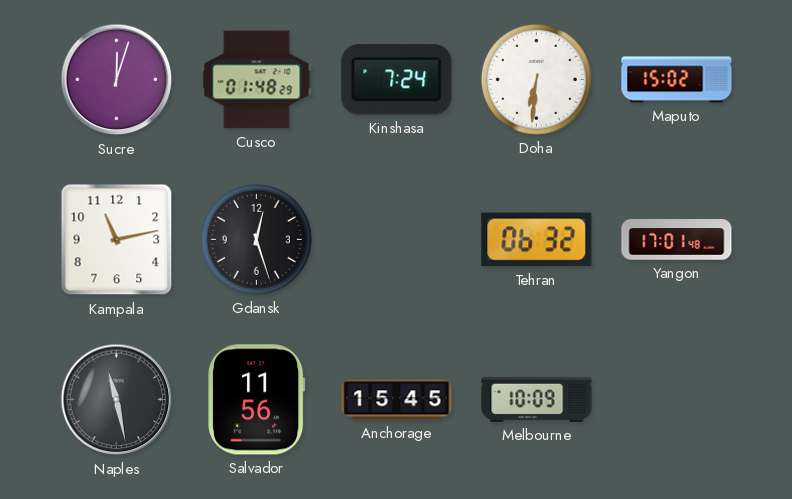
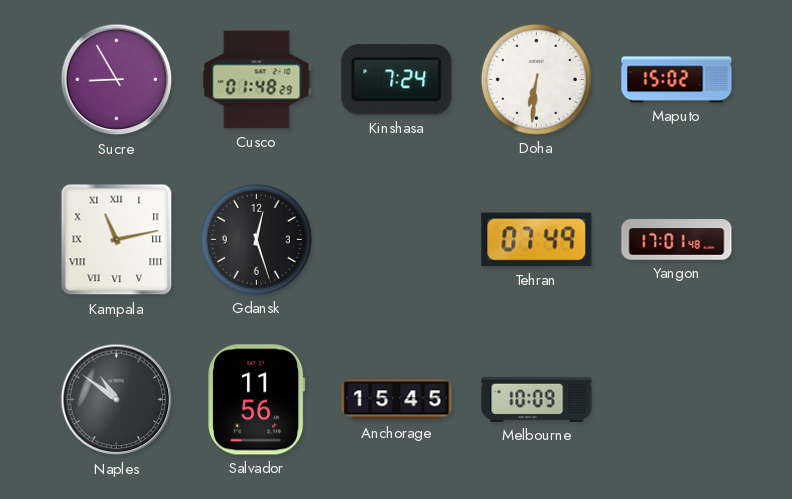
Sucre: 12:03 -> 8:55
Kampala numerals: Arabic -> Roman
Tehran: 06:32 -> 07:49
Naples: 11:28 -> 10:51
